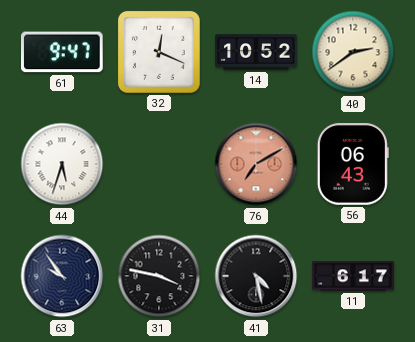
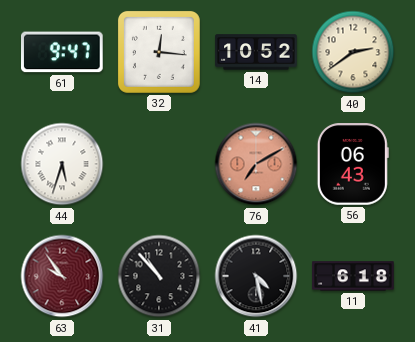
32: 12:19 -> 12:16
63 dial: navy -> burgundy
31: 3:47 -> 10:53
11: 6:17 -> 6:18
